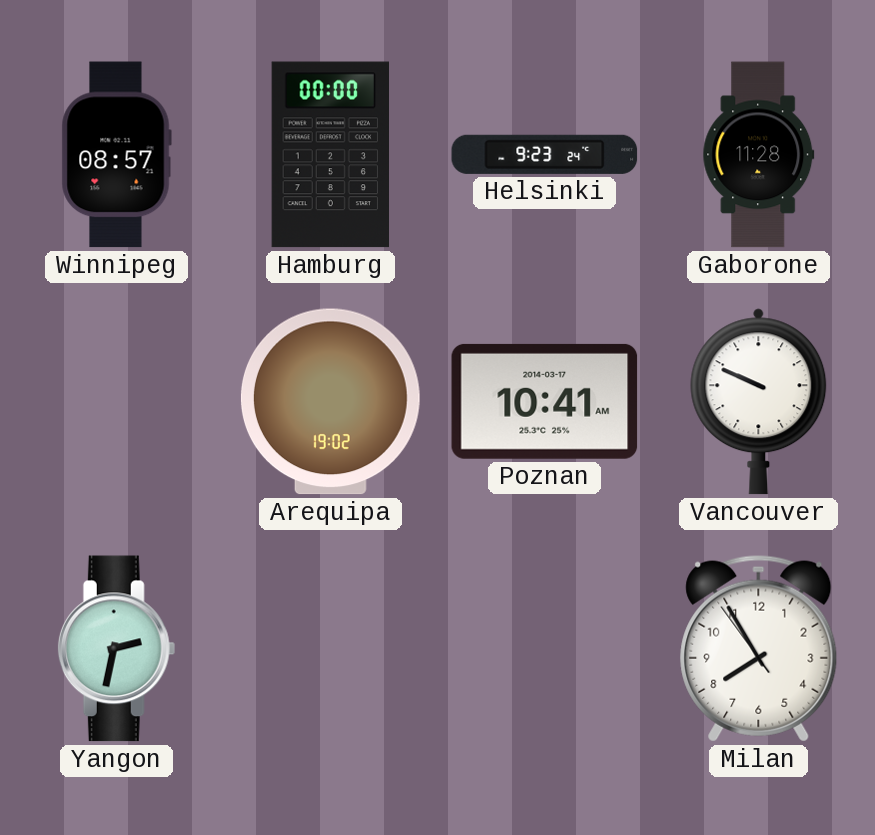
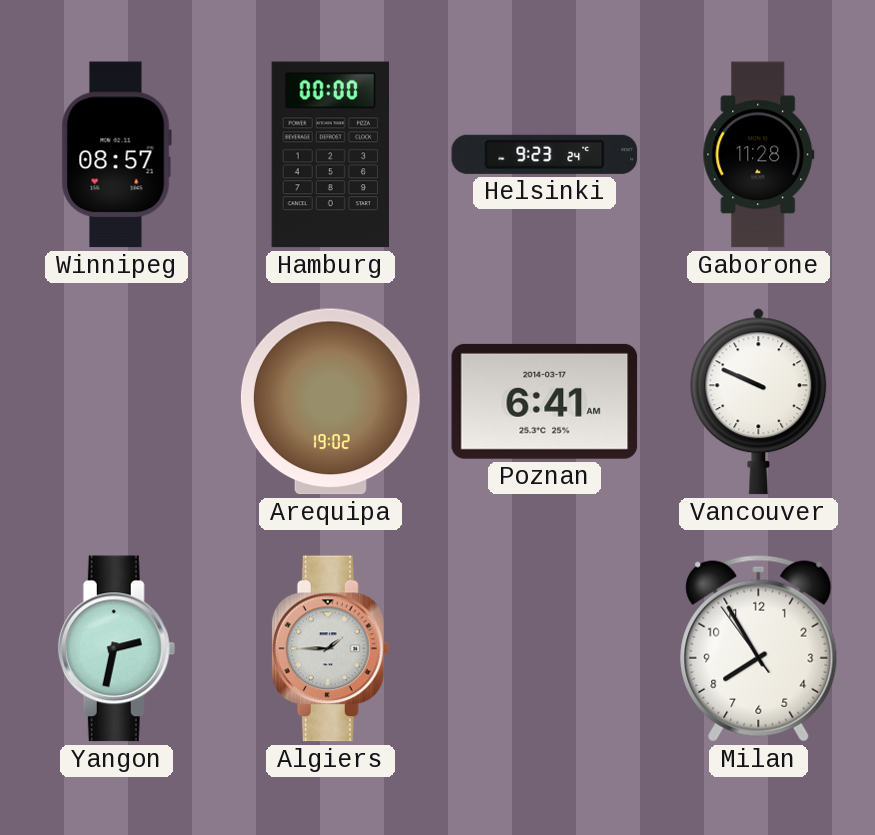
Poznan: 10:41 -> 6:41
Algiers: none -> 1:45
